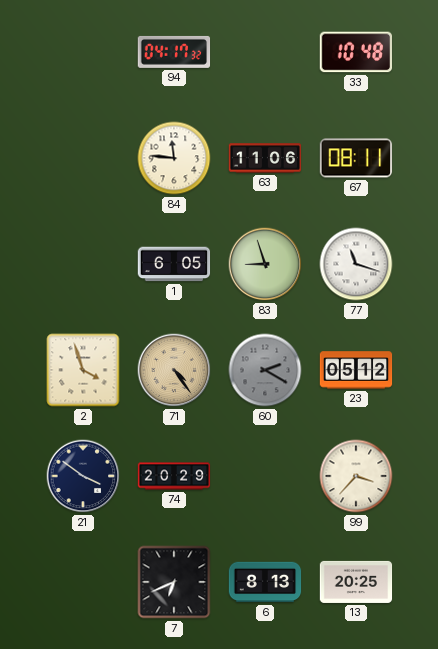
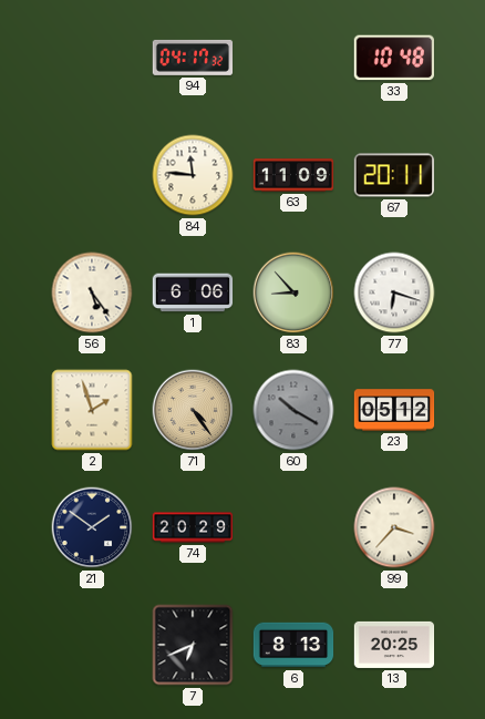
63: 11:06 -> 11:09
67: 08:11 -> 20:11
56: none -> 5:24
1: 6:05 -> 6:06
83: 8:57 -> 8:53
77: 11:18 -> 6:18
2: 3:57 -> 1:57
60: 2:20 -> 10:20
21: 3:51 -> 1:51
